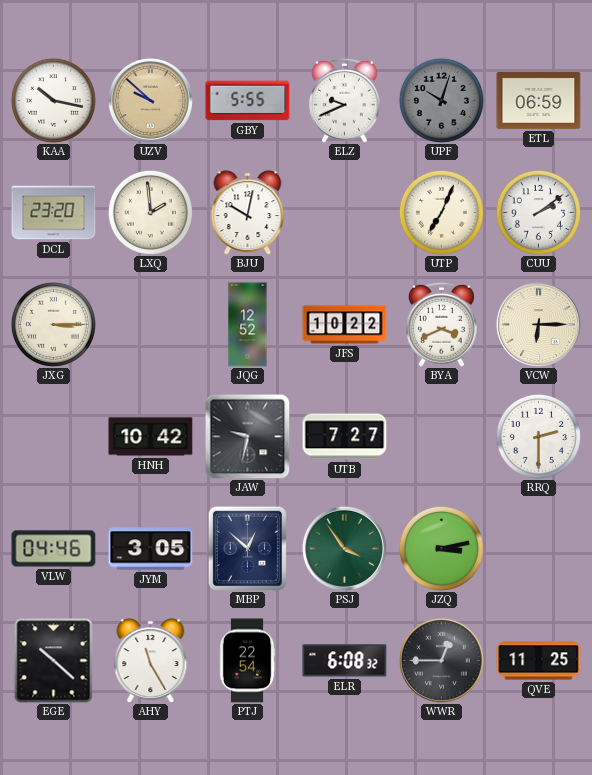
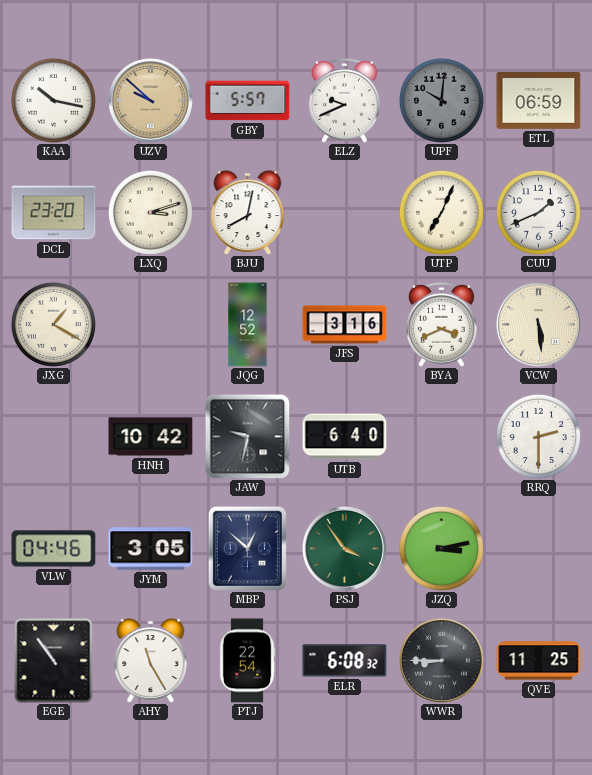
GBY: 5:55 -> 5:57
UPF: 10:03 -> 10:01
LXQ: 1:59 -> 3:12
BJU: 10:02 -> 8:02
CUU: 2:09 -> 1:41
JXG: 3:15 -> 1:20
JFS: 10:22 -> 3:16
VCW: 6:15 -> 5:29
UTB: 7:27 -> 6:40
EGE: 10:22 -> 10:54
WWR: 12:45 -> 8:45
